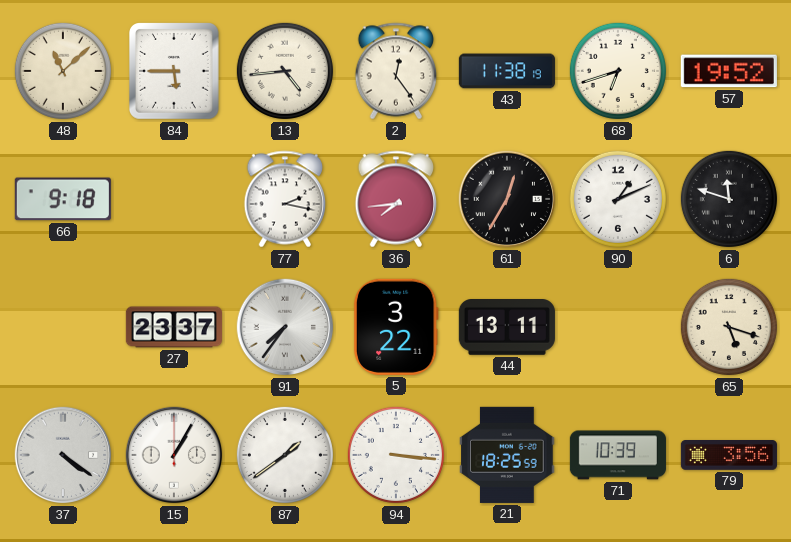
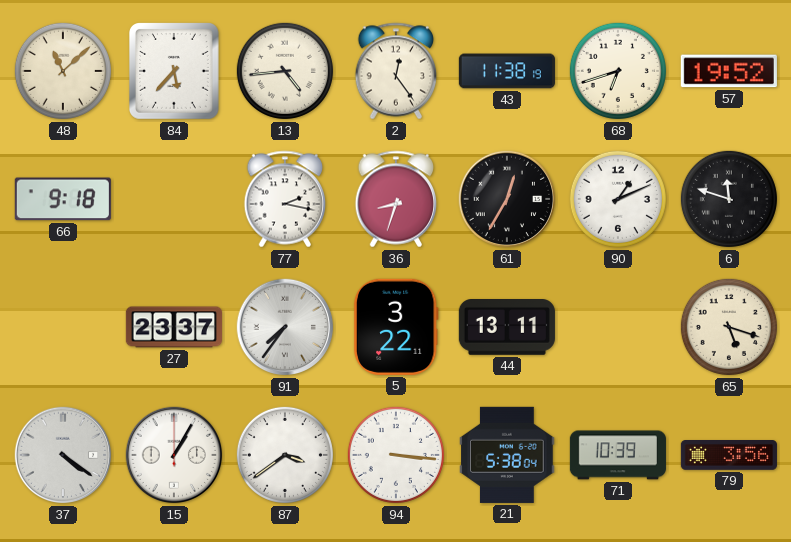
84: 5:45 -> 5:37
36: 7:44 -> 8:33
87: 1:39 -> 3:39
21: 18:25 -> 5:38
